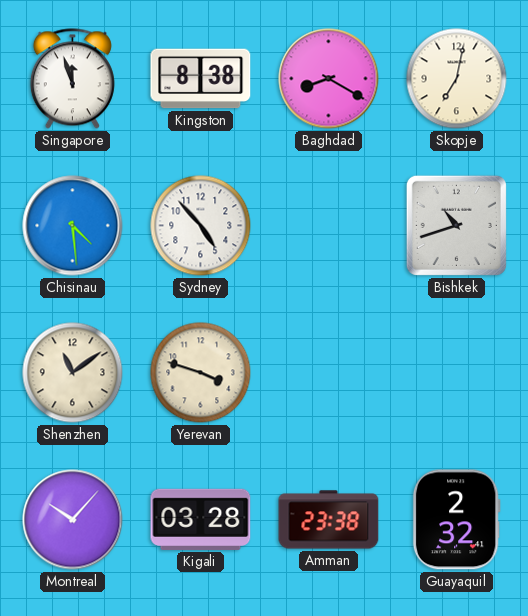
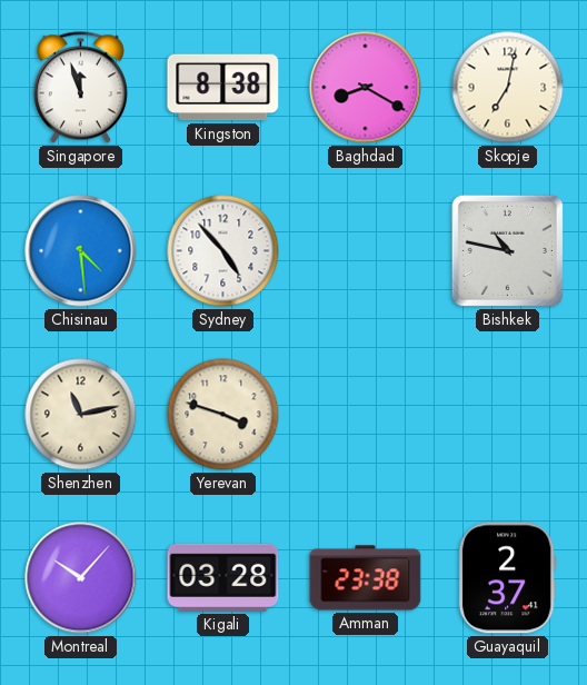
Bishkek: 10:42 -> 10:47
Shenzhen: 11:09 -> 11:13
Guayaquil: 2:32 -> 2:37
